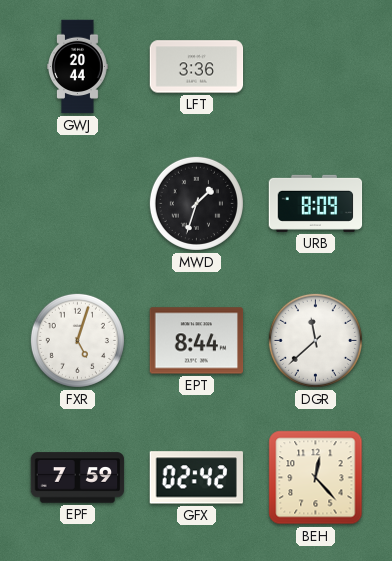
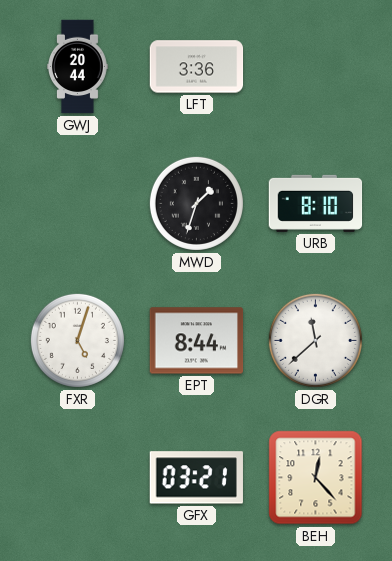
URB: 8:09 -> 8:10
EPF: 7:59 -> none
GFX: 02:42 -> 03:21
